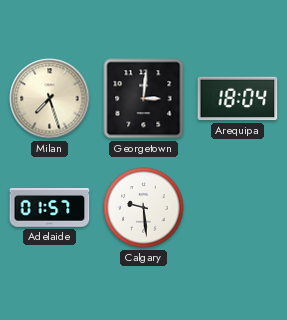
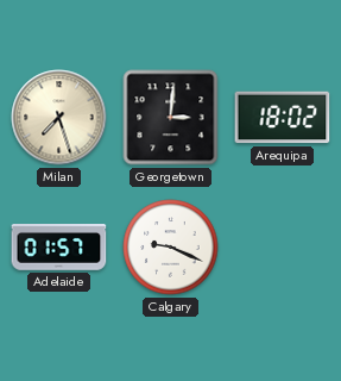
Arequipa: 18:04 -> 18:02
Calgary: 9:29 -> 9:19
